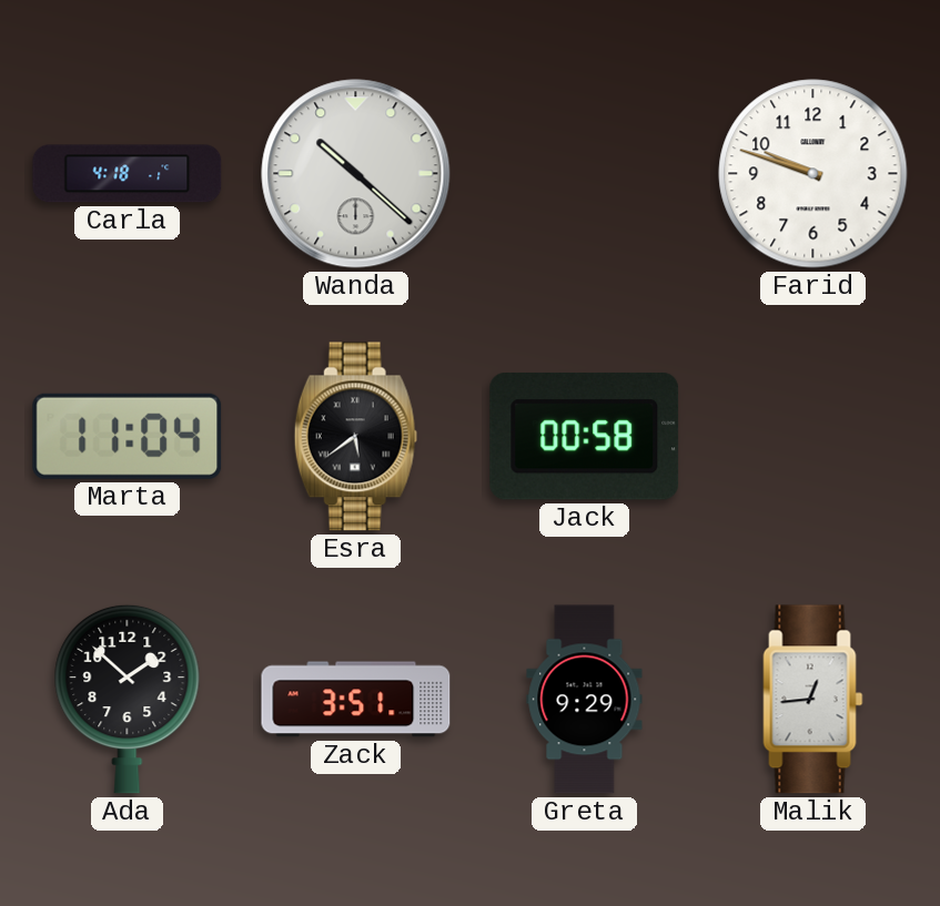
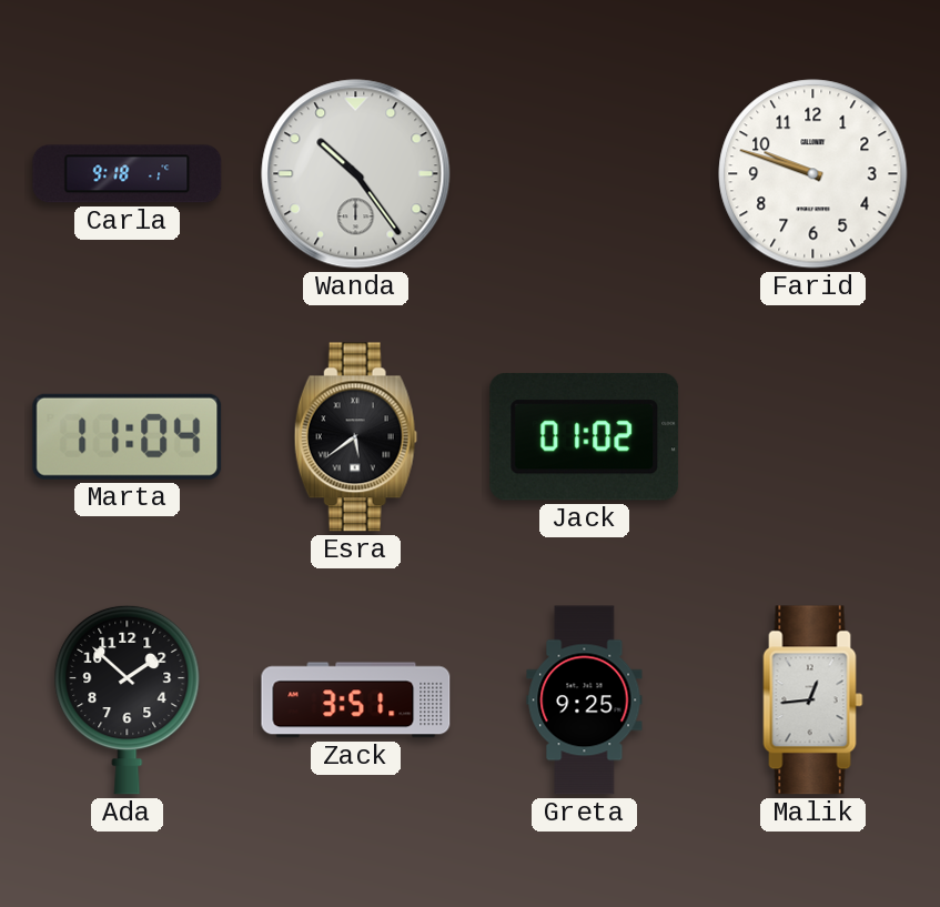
Carla: 4:18 -> 9:18
Wanda: 10:22 -> 10:24
Jack: 00:58 -> 01:02
Greta: 9:29 -> 9:25
